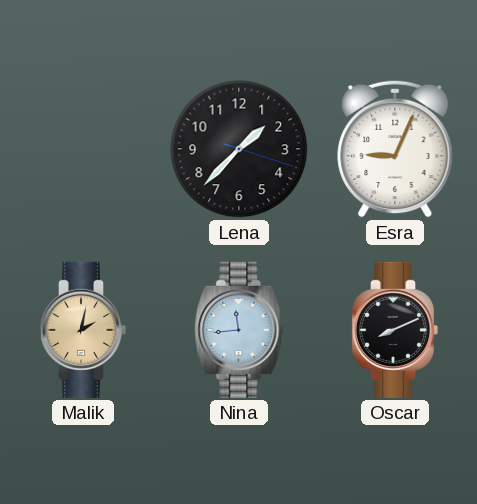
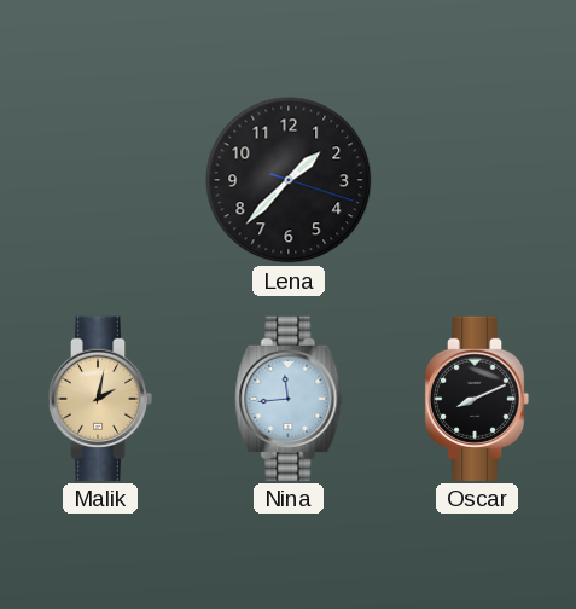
Esra: 9:04 -> none
